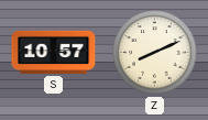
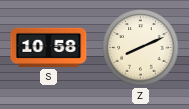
S: 10:57 -> 10:58
